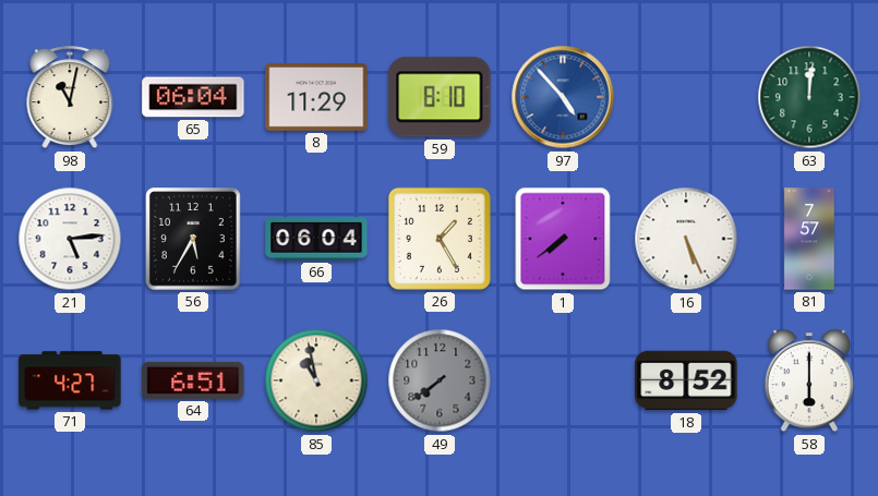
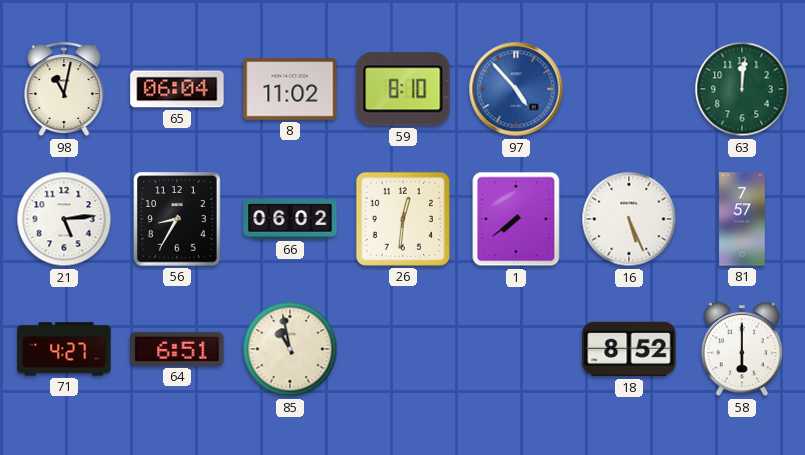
8: 11:29 -> 11:02
56: 5:35 -> 8:35
66: 06:04 -> 06:02
26: 1:25 -> 12:31
49: 7:39 -> none
